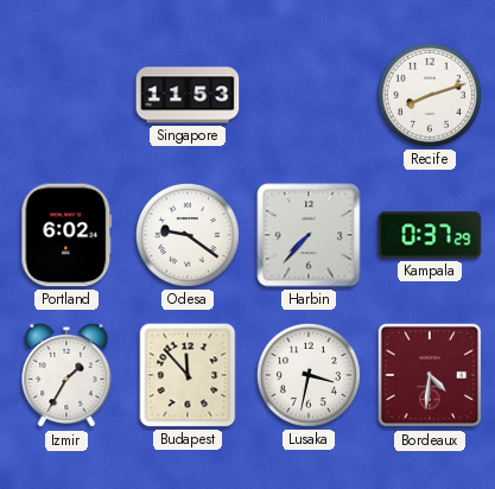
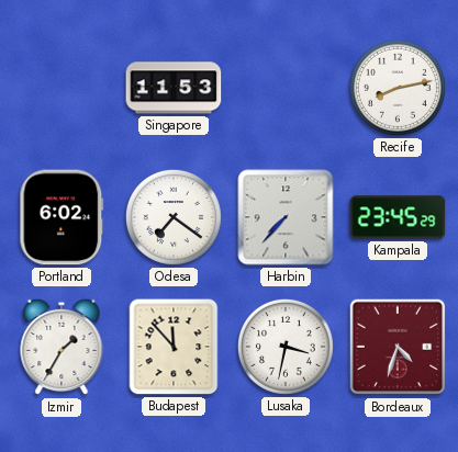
Recife: 8:12 -> 8:13
Odesa: 9:21 -> 7:21
Kampala: 0:37 -> 23:45
Bordeaux: 4:31 -> 4:33
